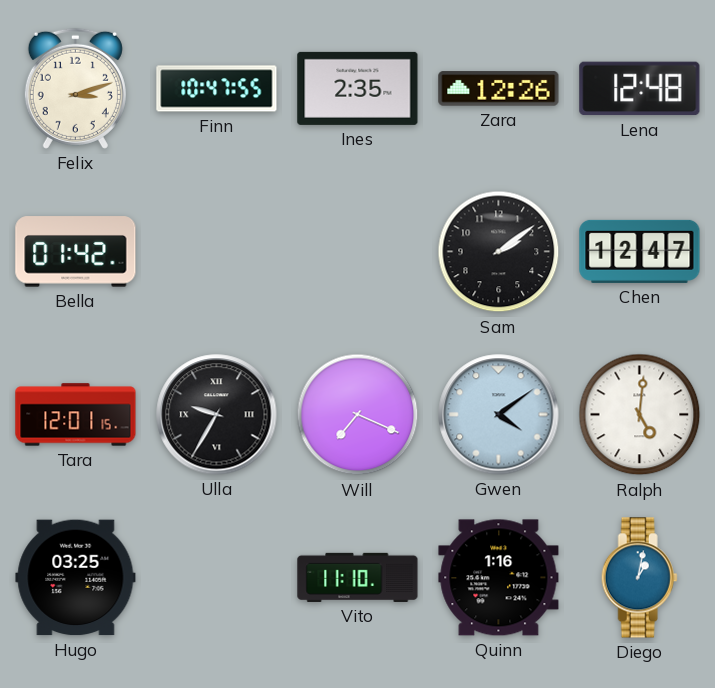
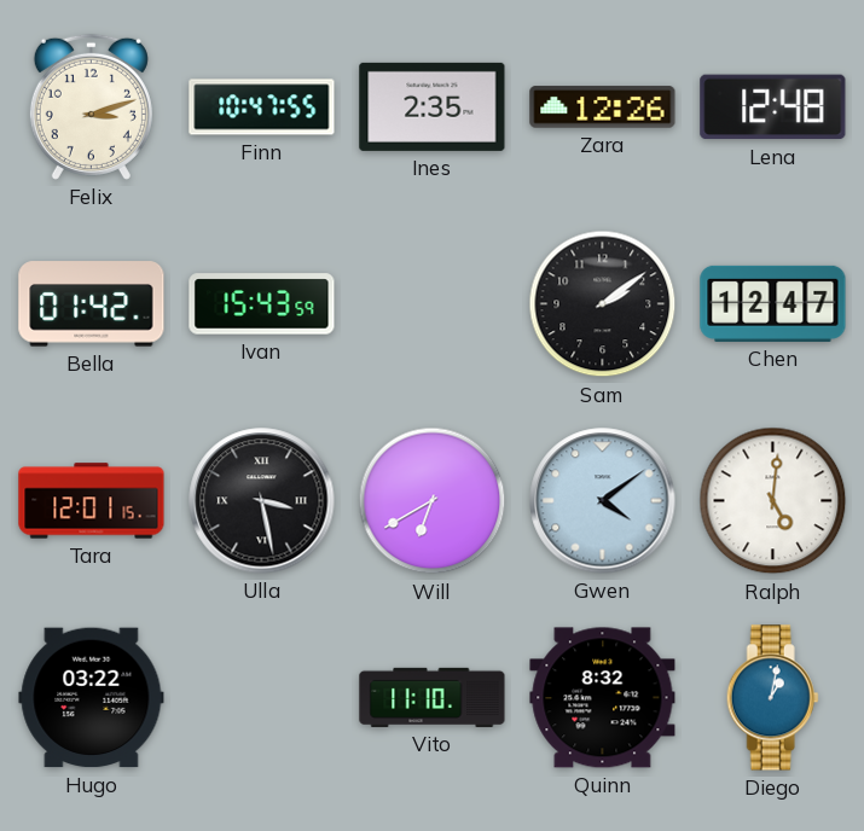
Ivan: none -> 15:43
Ulla: 9:35 -> 3:28
Will: 7:19 -> 6:40
Hugo: 03:25 -> 03:22
Quinn: 1:16 -> 8:32
